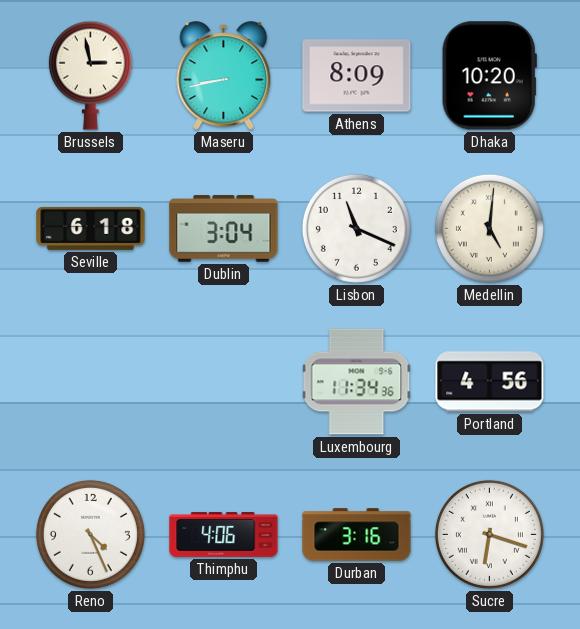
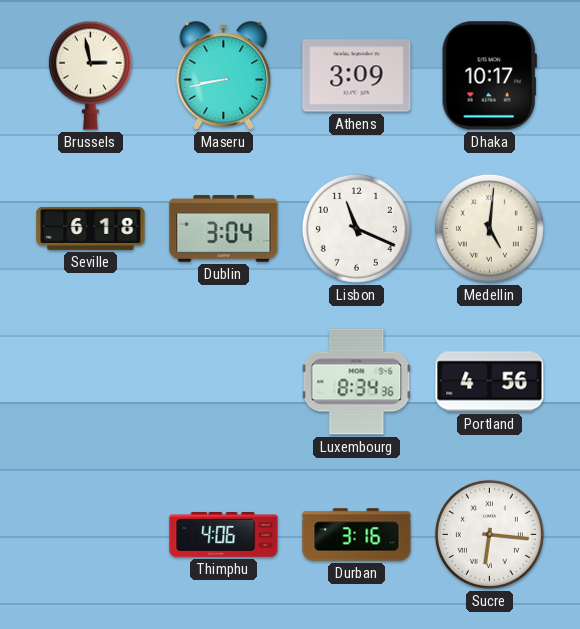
Athens: 8:09 -> 3:09
Dhaka: 10:20 -> 10:17
Luxembourg: 11:34 -> 8:34
Reno: 4:26 -> none
Sucre: 6:18 -> 6:16
